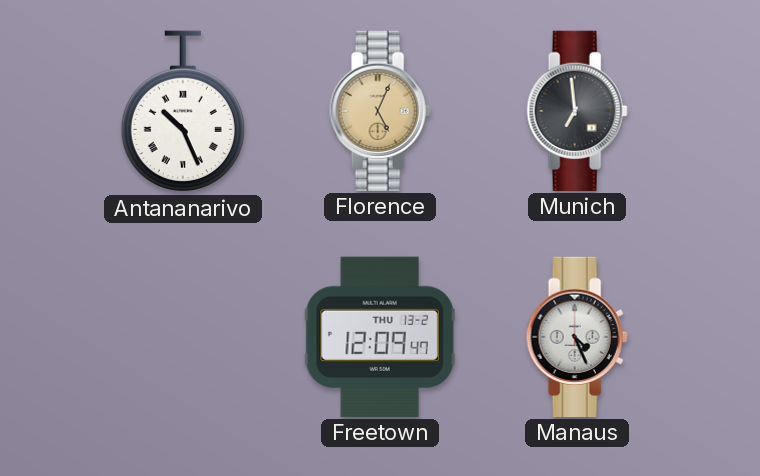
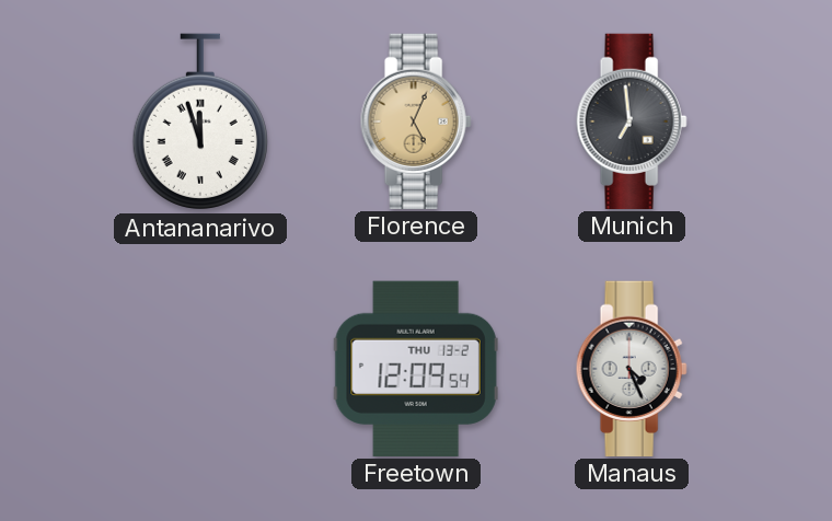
Antananarivo: 10:26 -> 11:57
Freetown: 12:09:47 -> 12:09:54
